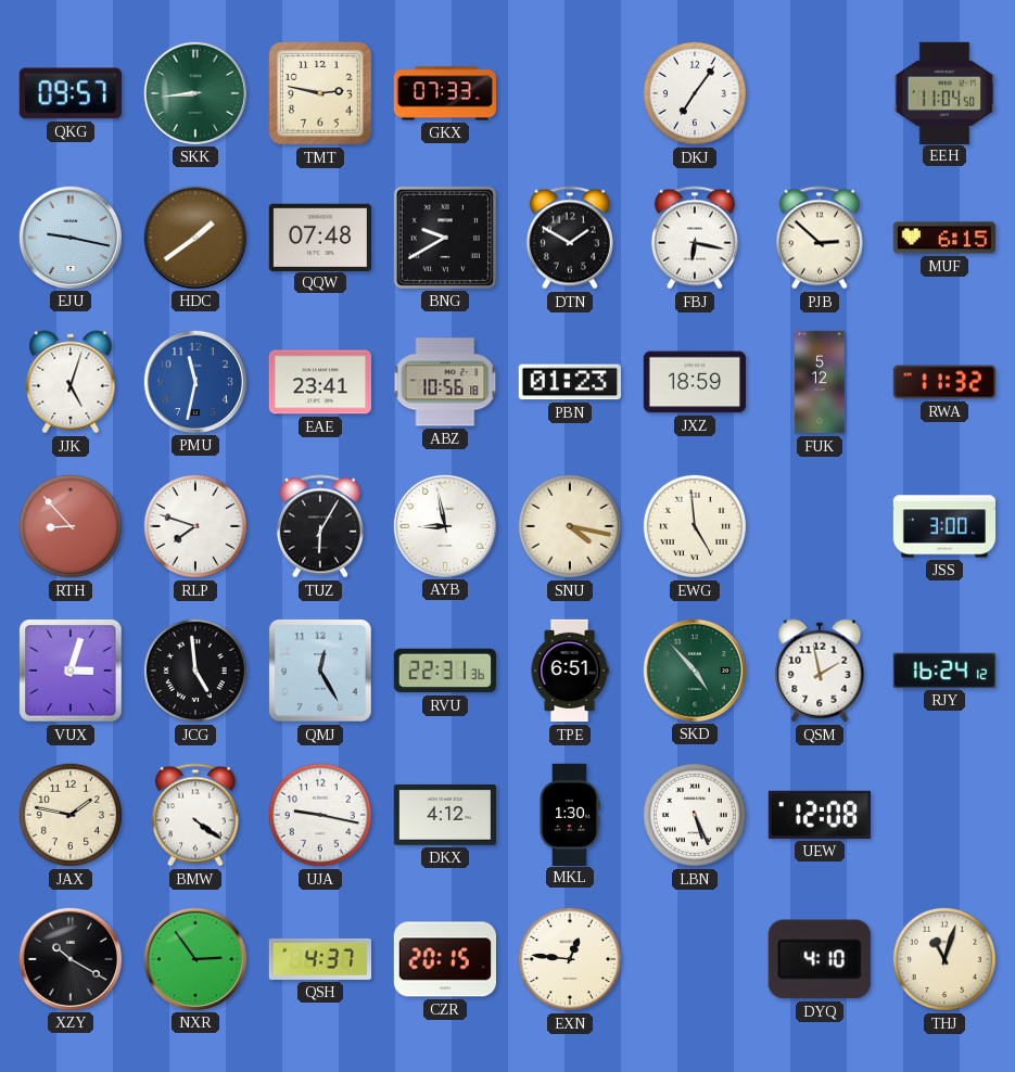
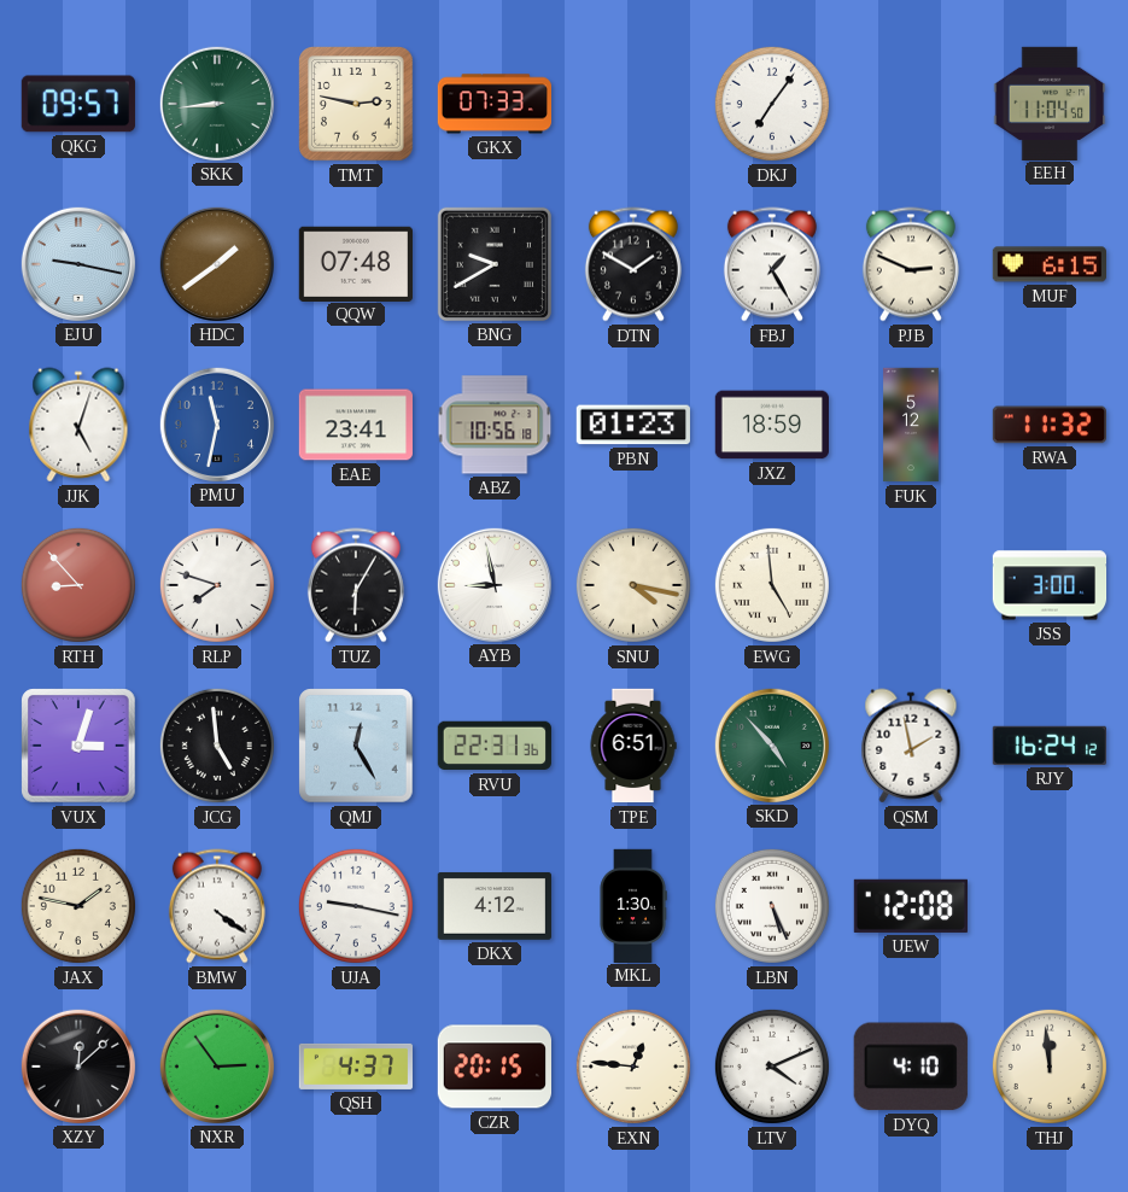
FBJ: 6:17 -> 1:25
PJB: 2:52 -> 2:49
XZY: 10:20 -> 12:08
LTV: none -> 4:11
THJ: 11:03 -> 11:59
